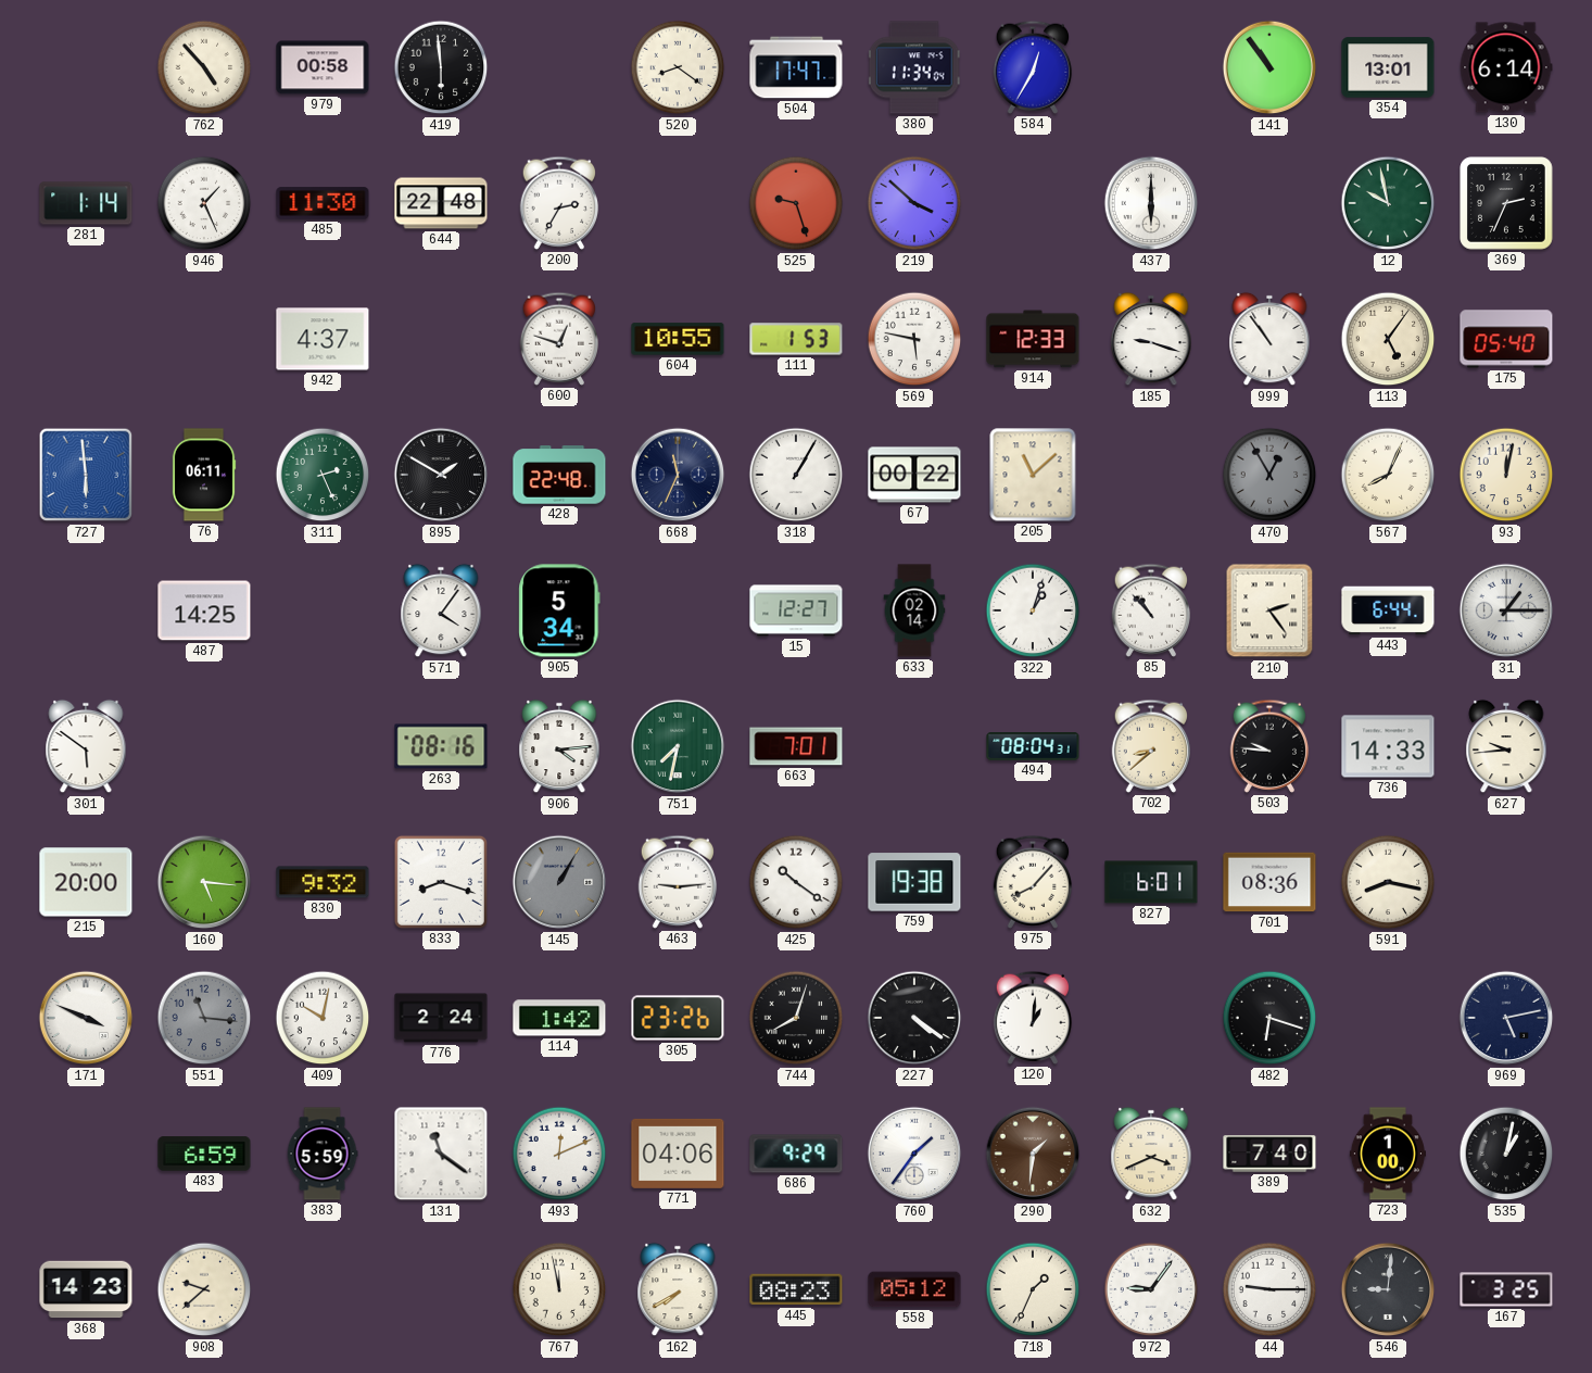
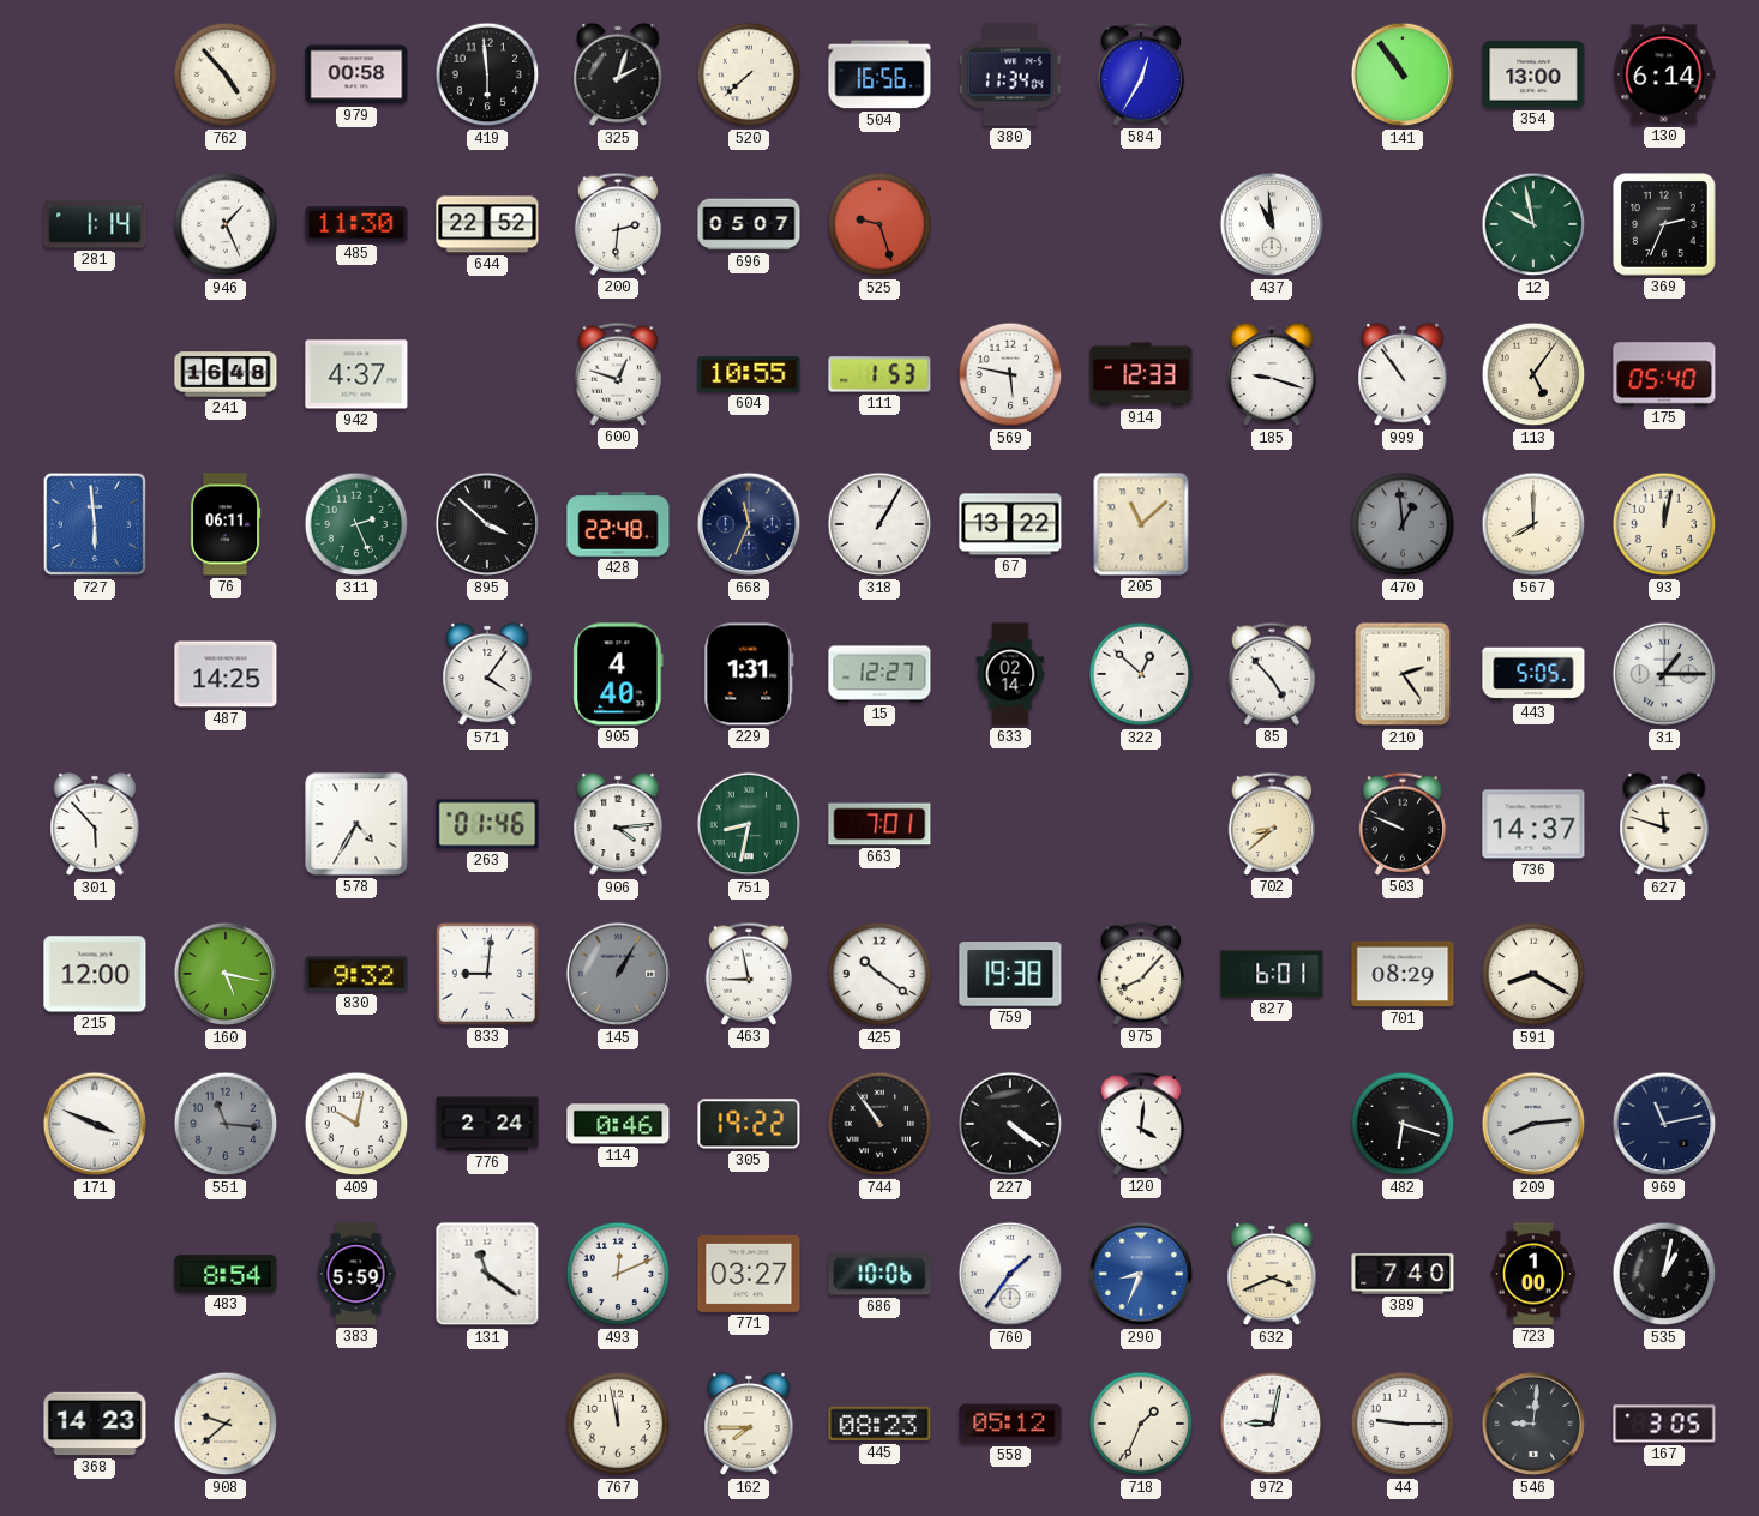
325: none -> 2:03
520: 8:21 -> 7:38
504: 17:47 -> 16:56
354: 13:01 -> 13:00
644: 22:48 -> 22:52
200: 2:35 -> 2:31
696: none -> 05:07
219: 3:52 -> none
437: 6:00 -> 10:59
241: none -> 16:48
895: 1:50 -> 3:52
67: 00:22 -> 13:22
470: 12:55 -> 12:59
567: 8:04 -> 8:00
905: 5:34 -> 4:40
229: none -> 1:31
322: 1:03 -> 12:52
85: 10:53 -> 4:53
443: 6:44 -> 5:05
301: 5:51 -> 5:53
578: none -> 4:35
263: 08:16 -> 01:46
751: 7:32 -> 8:32
494: 08:04 -> none
503: 9:46 -> 9:49
736: 14:33 -> 14:37
627: 9:44 -> 11:48
215: 20:00 -> 12:00
160: 5:16 -> 5:17
833: 8:18 -> 9:01
463: 9:14 -> 8:58
701: 08:36 -> 08:29
591: 8:17 -> 8:20
114: 1:42 -> 0:46
305: 23:26 -> 19:22
744: 8:03 -> 10:54
120: 1:01 -> 4:01
209: none -> 8:14
969: 5:13 -> 11:13
483: 6:59 -> 8:54
771: 04:06 -> 03:27
686: 9:29 -> 10:06
290: 1:31 -> 8:34
290 dial: brown -> blue
162: 7:40 -> 7:45
972: 9:06 -> 9:02
167: 3:25 -> 3:05
